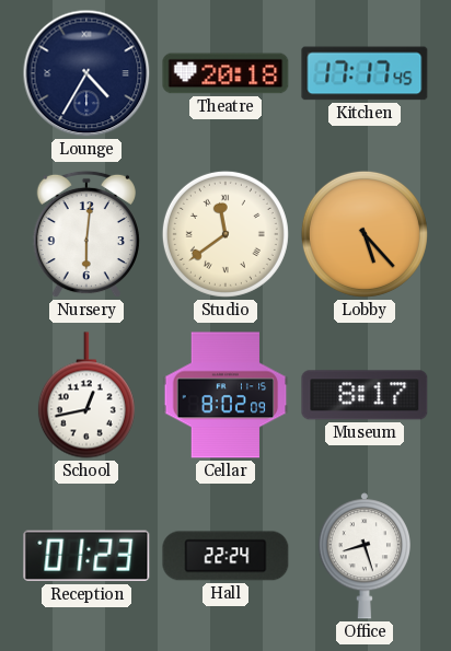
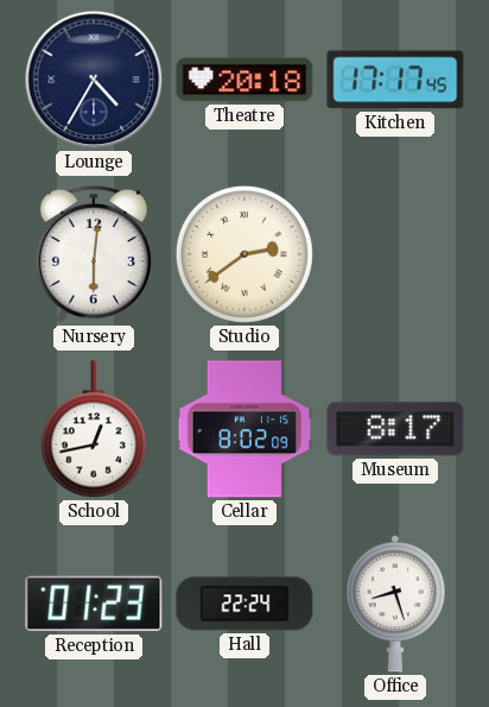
Studio: 11:39 -> 2:39
Lobby: 5:23 -> none
